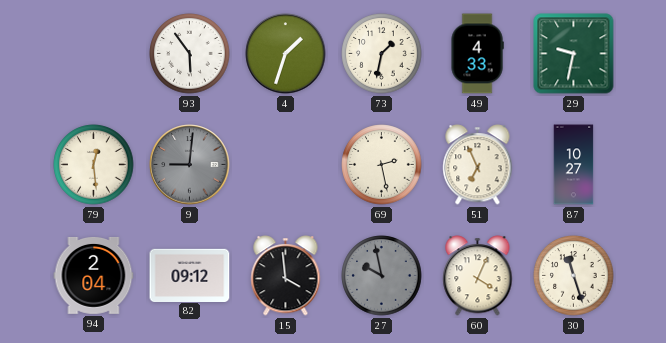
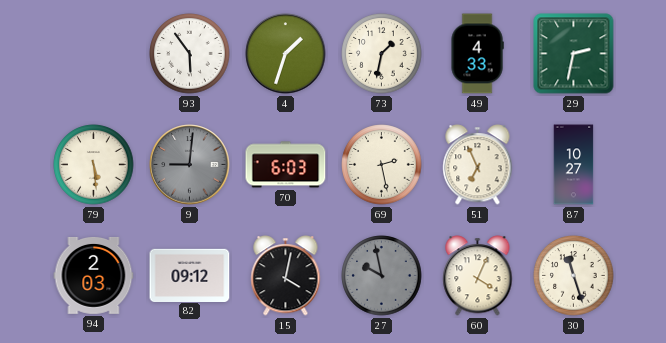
29: 9:32 -> 2:32
79: 12:29 -> 5:29
70: none -> 6:03
94: 2:04 -> 2:03
15: 3:59 -> 4:02
